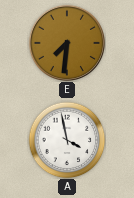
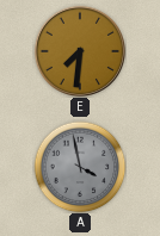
A dial: white -> grey
